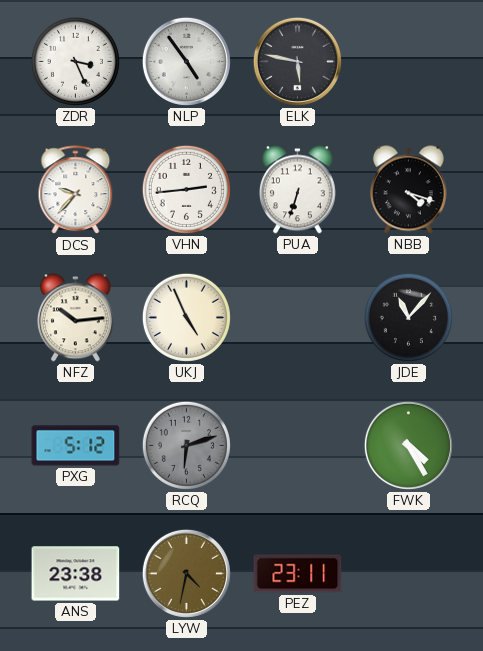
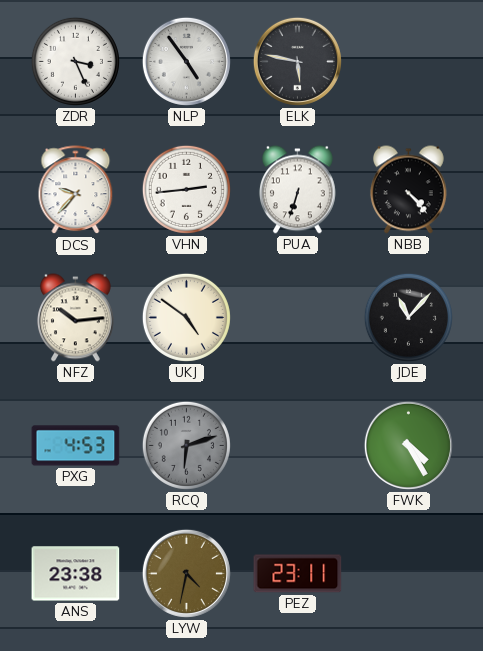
NBB: 4:18 -> 4:23
UKJ: 4:56 -> 4:51
PXG: 5:12 -> 4:53
